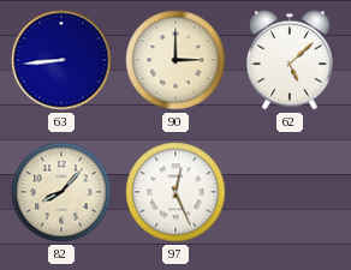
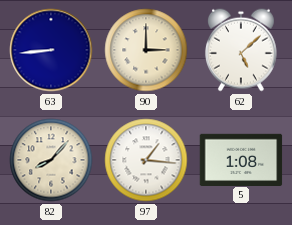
97: 12:26 -> 1:16
5: none -> 1:08
